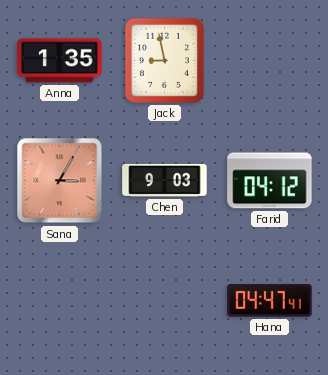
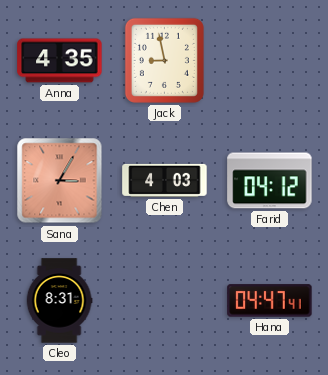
Anna: 1:35 -> 4:35
Chen: 9:03 -> 4:03
Cleo: none -> 8:31
